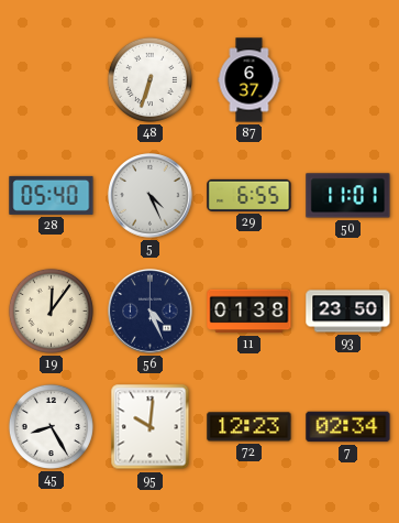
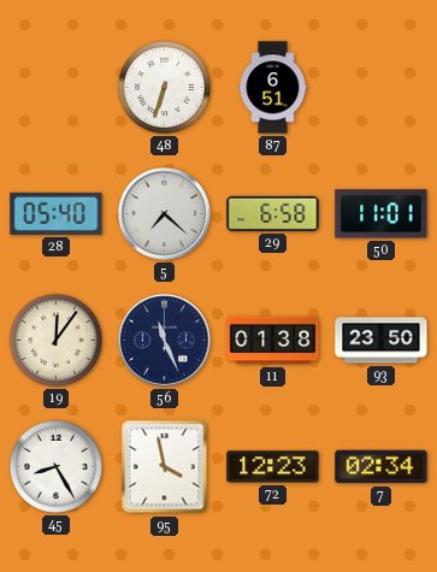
87: 6:37 -> 6:51
5: 4:26 -> 7:22
29: 6:55 -> 6:58
56: 4:26 -> 11:26
95: 10:01 -> 3:58
